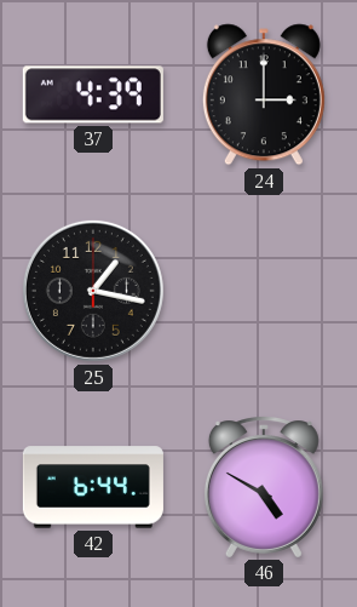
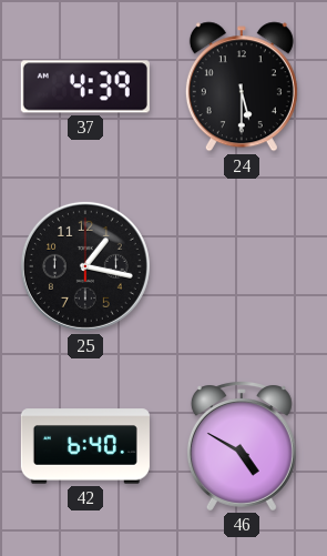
24: 3:00 -> 5:30
42: 6:44 -> 6:40
